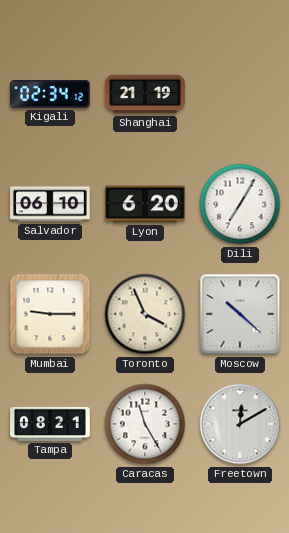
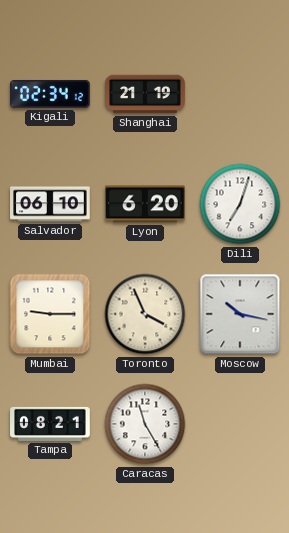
Dili: 7:05 -> 7:03
Moscow: 10:22 -> 10:17
Freetown: 12:10 -> none
